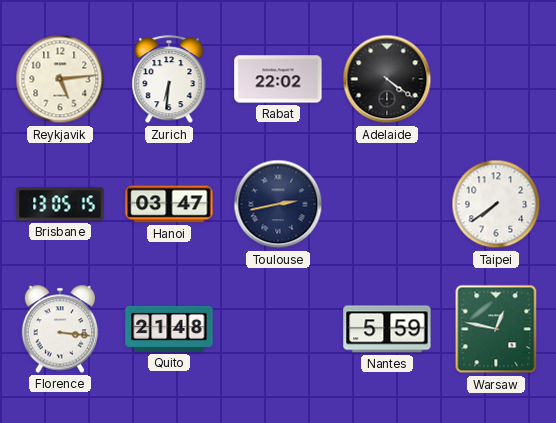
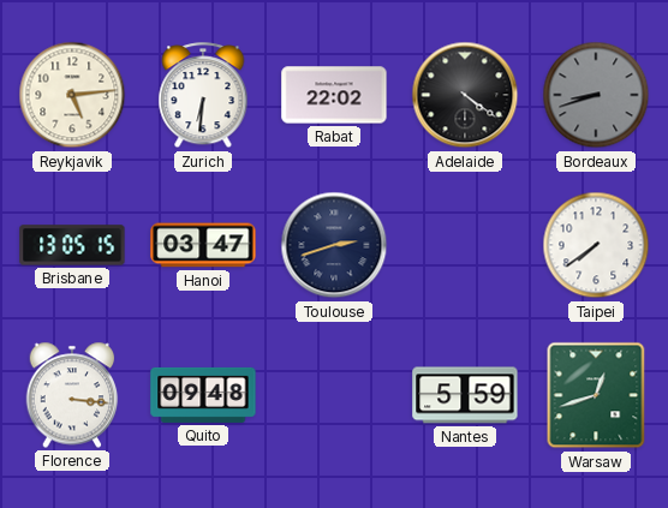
Bordeaux: none -> 8:42
Toulouse: 2:43 -> 2:42
Quito: 21:48 -> 09:48
Warsaw: 12:47 -> 12:42
